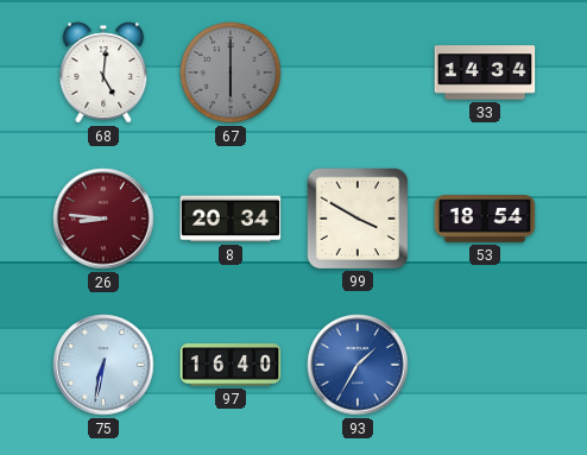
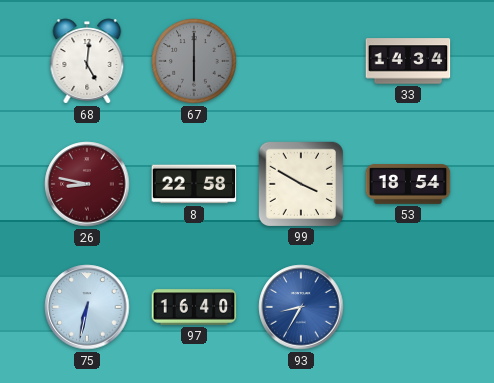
26: 8:46 -> 8:47
8: 20:34 -> 22:58
93: 1:35 -> 8:35
